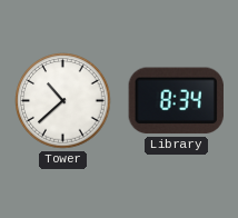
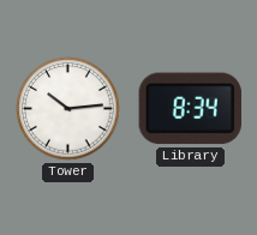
Tower: 10:38 -> 10:14
